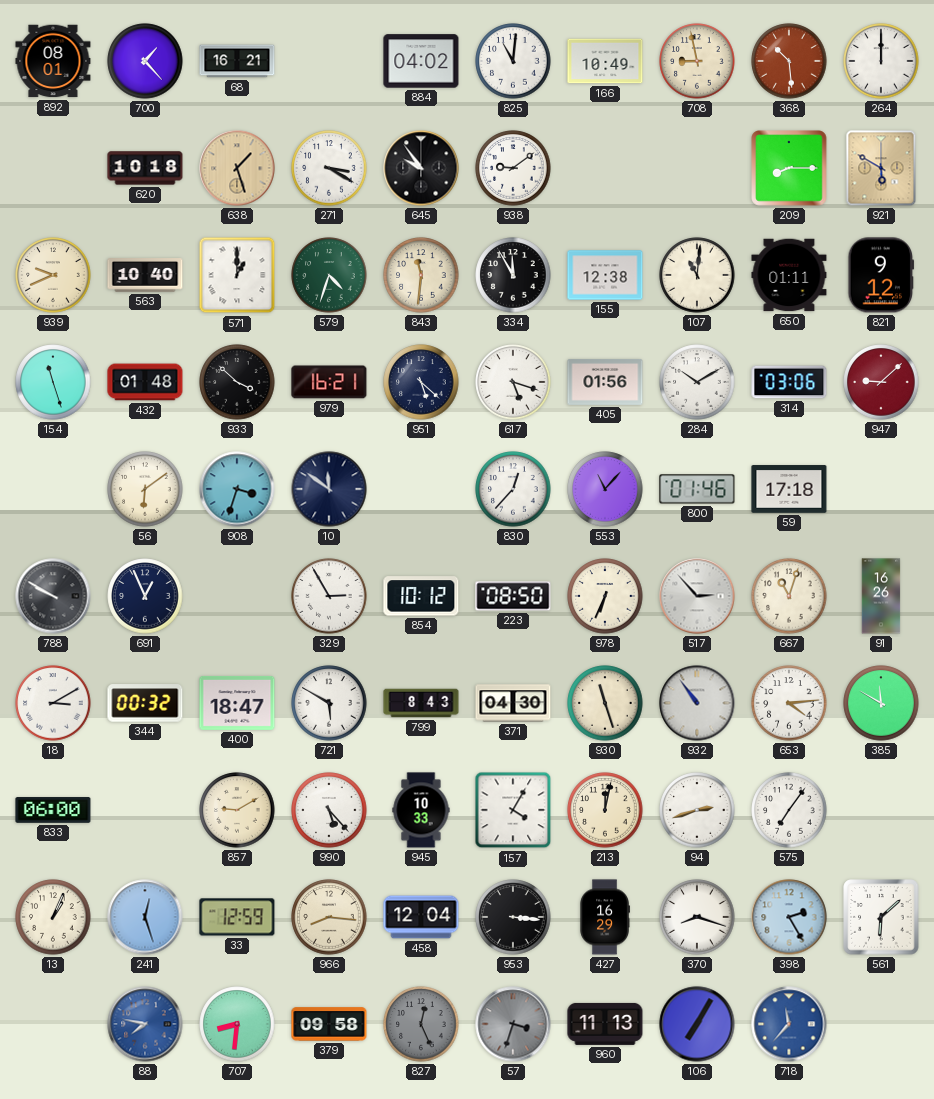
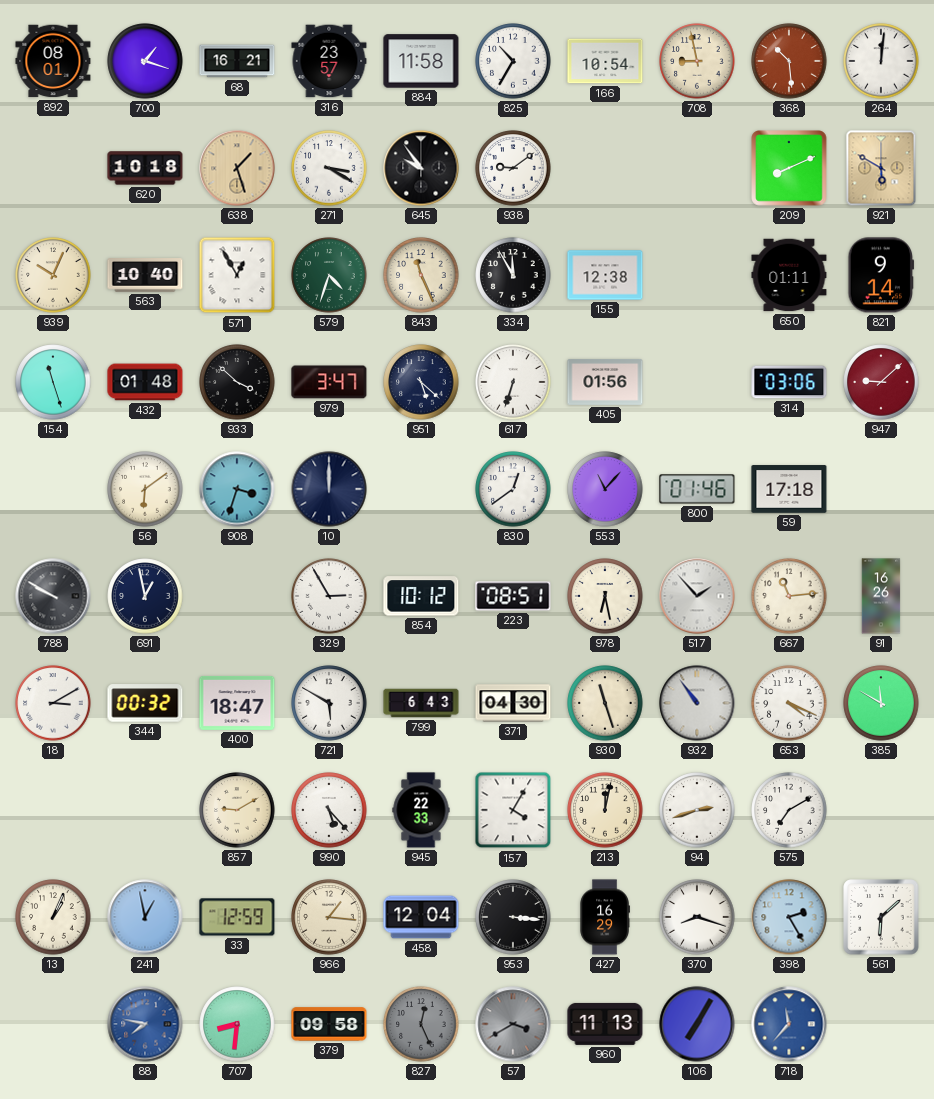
700: 1:23 -> 1:18
316: none -> 23:57
884: 04:02 -> 11:58
825: 11:01 -> 10:35
166: 10:49 -> 10:54
264: 12:00 -> 12:01
209: 8:15 -> 8:11
939: 9:41 -> 10:04
571: 1:00 -> 12:55
843: 11:31 -> 11:26
107: 11:01 -> none
821: 9:12 -> 9:14
979: 16:21 -> 3:47
617: 5:18 -> 6:33
284: 10:10 -> none
10: 11:51 -> 12:00
830: 12:37 -> 12:39
691: 12:56 -> 12:58
223: 08:50 -> 08:51
978: 6:34 -> 6:28
517: 2:53 -> 1:53
667: 11:03 -> 11:14
799: 8:43 -> 6:43
653: 4:14 -> 4:19
833: 06:00 -> none
945: 10:33 -> 22:33
575: 7:06 -> 7:10
241: 12:27 -> 12:58
966: 8:16 -> 1:16
57: 3:33 -> 3:40
